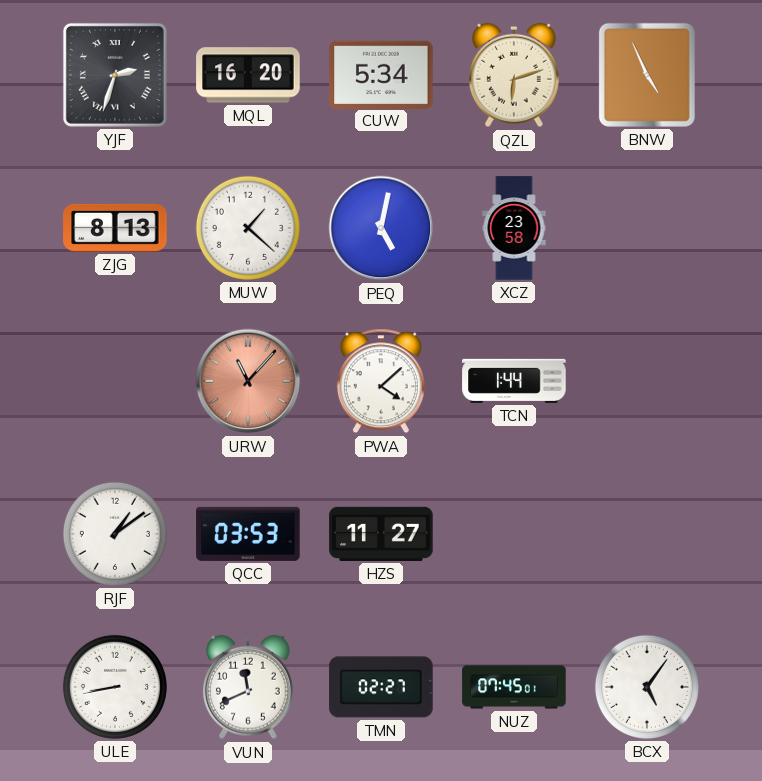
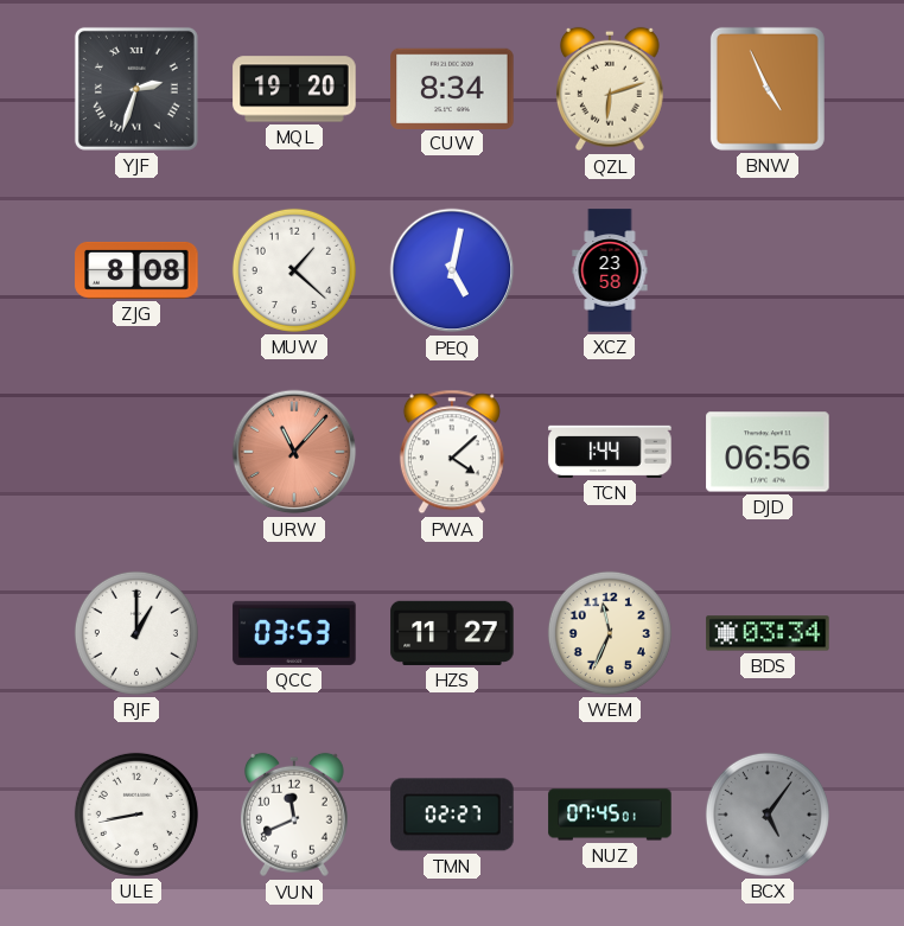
MQL: 16:20 -> 19:20
CUW: 5:34 -> 8:34
ZJG: 8:13 -> 8:08
DJD: none -> 06:56
RJF: 1:09 -> 1:00
WEM: none -> 11:34
BDS: none -> 03:34
BCX dial: white -> grey
